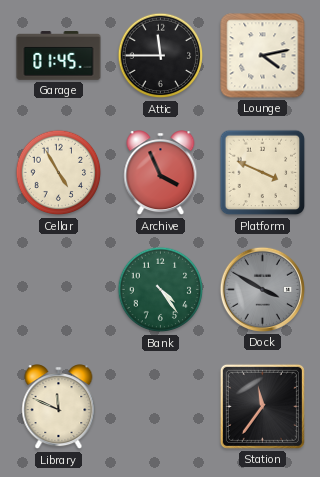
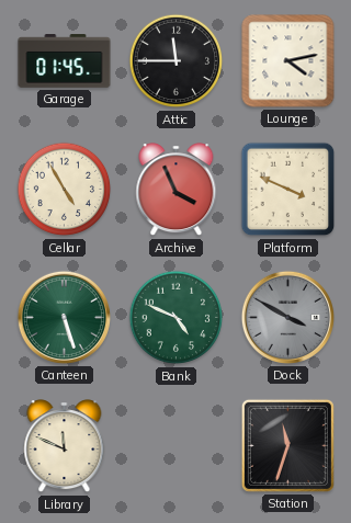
Canteen: none -> 5:27
Bank: 4:24 -> 4:49
Station: 11:36 -> 11:33
